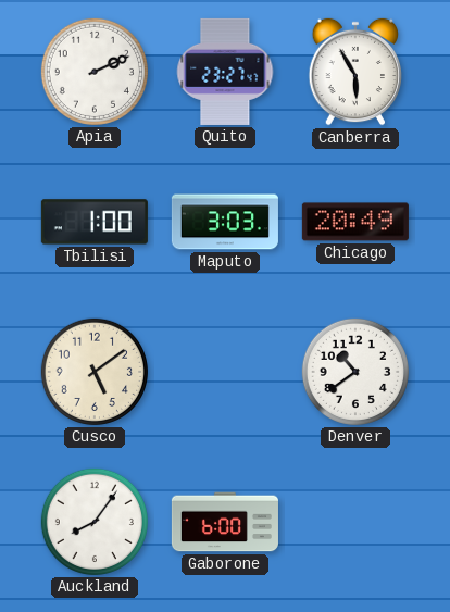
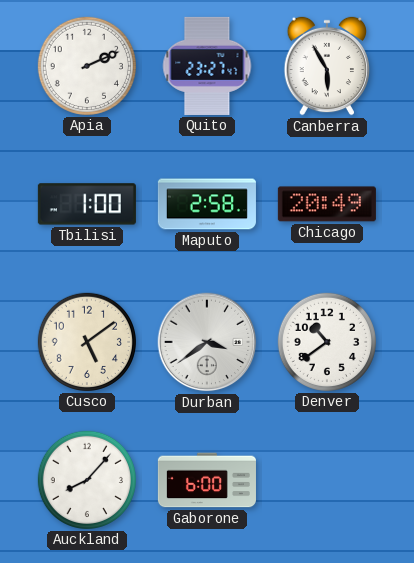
Maputo: 3:03 -> 2:58
Durban: none -> 3:39
Auckland: 8:06 -> 8:07
